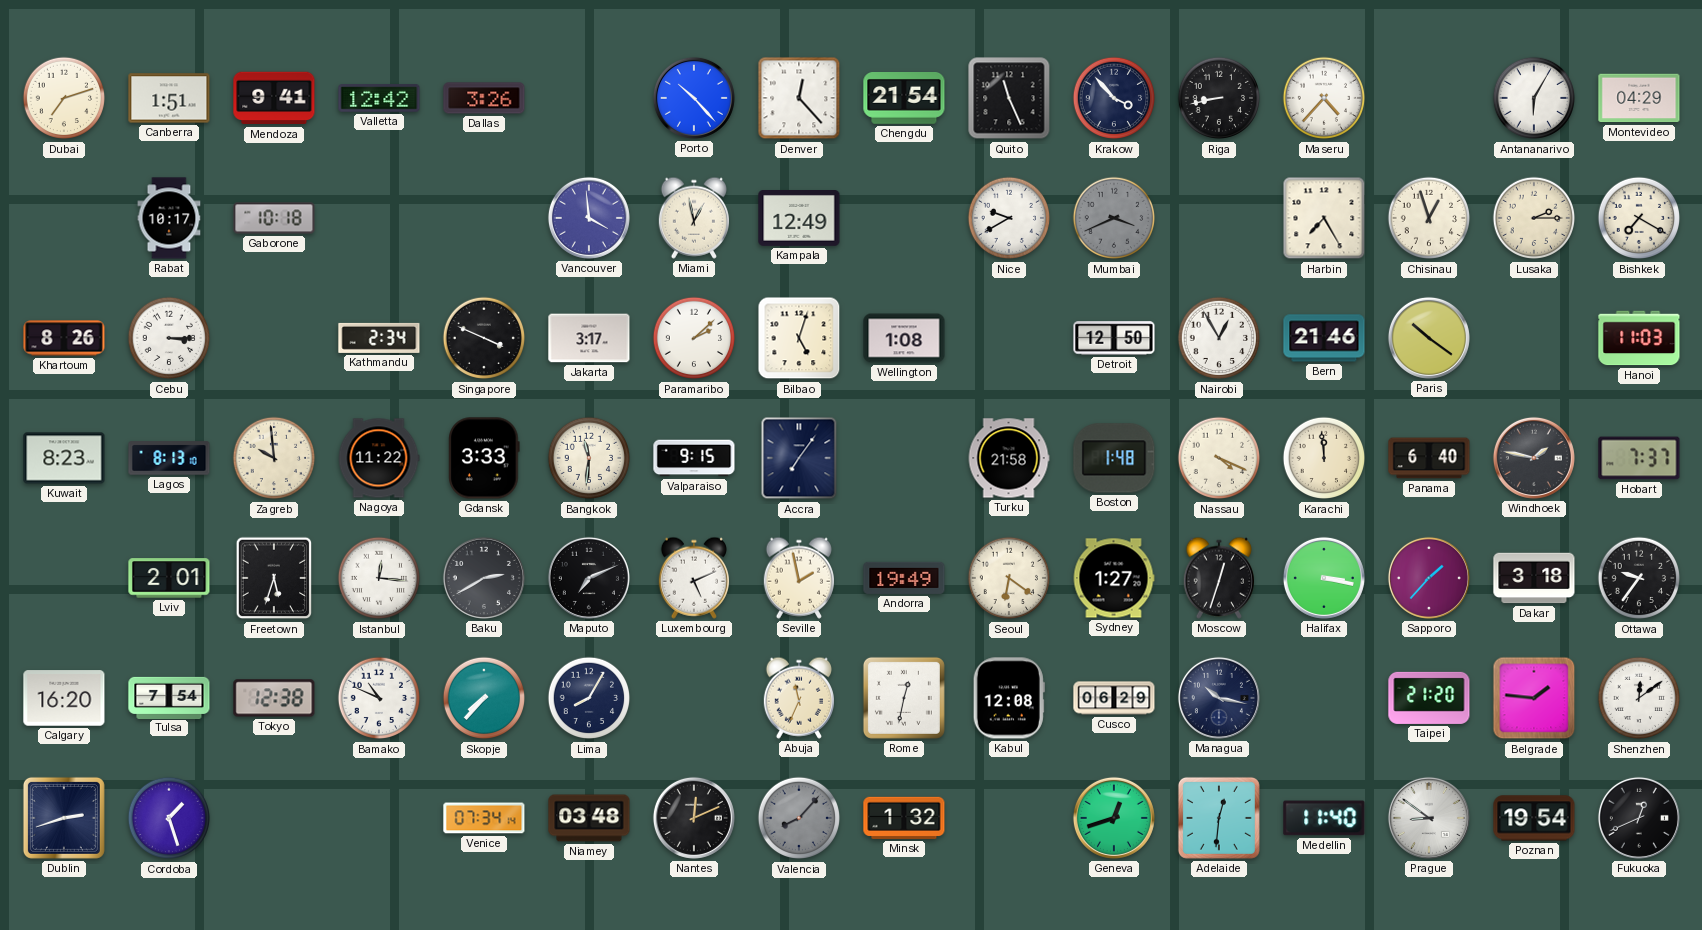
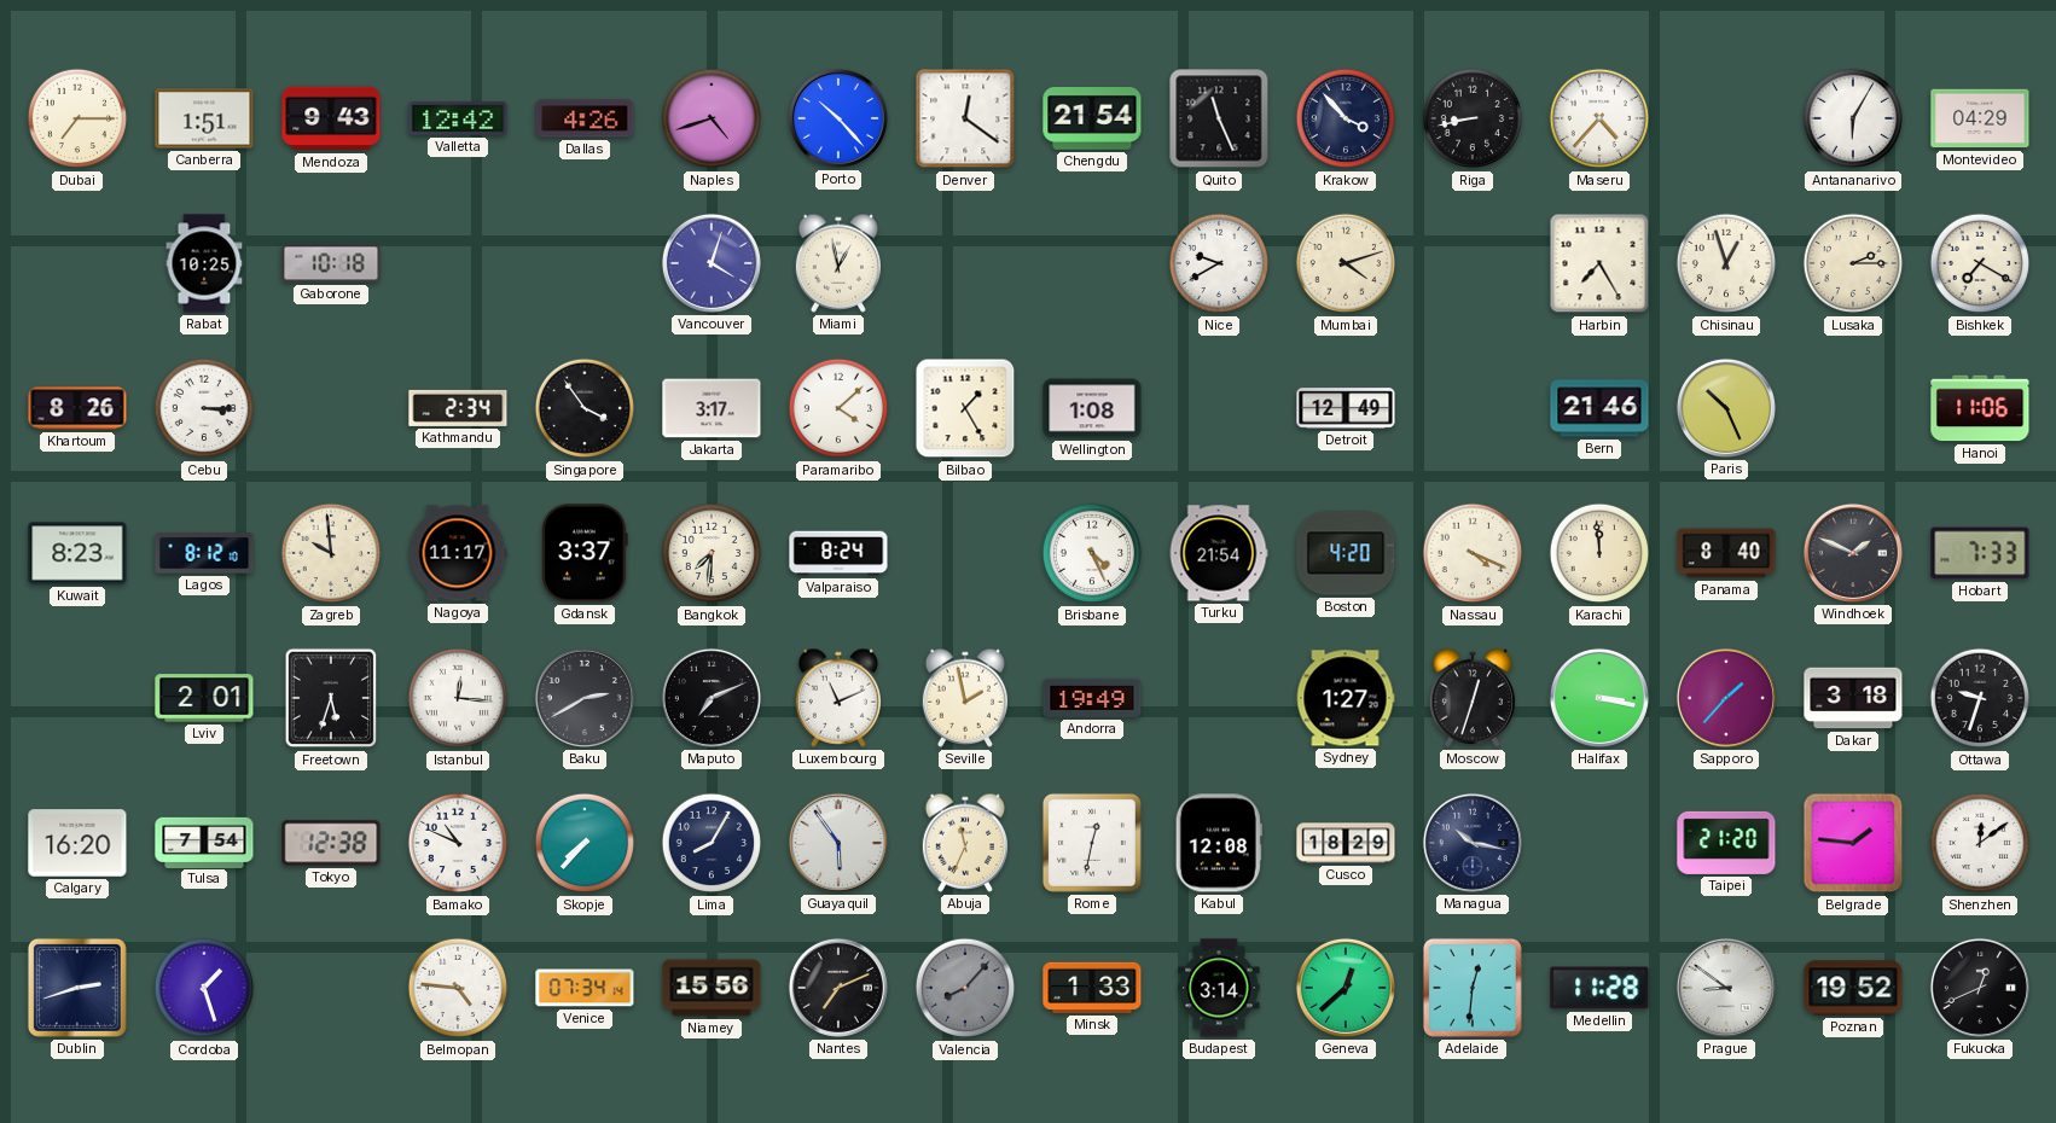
Dubai: 7:12 -> 7:15
Mendoza: 9:41 -> 9:43
Dallas: 3:26 -> 4:26
Naples: none -> 4:42
Denver: 12:23 -> 12:21
Rabat: 10:17 -> 10:25
Vancouver: 3:59 -> 4:03
Kampala: 12:49 -> none
Mumbai: 3:41 -> 4:12
Mumbai dial: grey -> cream
Singapore: 3:49 -> 3:54
Paramaribo: 2:08 -> 4:08
Bilbao: 5:03 -> 1:25
Detroit: 12:50 -> 12:49
Nairobi: 12:55 -> none
Paris: 10:21 -> 10:26
Hanoi: 11:03 -> 11:06
Lagos: 8:13 -> 8:12
Nagoya: 11:22 -> 11:17
Gdansk: 3:33 -> 3:37
Bangkok: 11:31 -> 7:31
Valparaiso: 9:15 -> 8:24
Accra: 7:06 -> none
Brisbane: none -> 4:26
Turku: 21:58 -> 21:54
Boston: 1:48 -> 4:20
Panama: 6:40 -> 8:40
Windhoek: 1:47 -> 1:49
Hobart: 7:37 -> 7:33
Luxembourg: 5:11 -> 11:11
Seoul: 6:21 -> none
Ottawa: 9:36 -> 9:33
Guayaquil: none -> 5:54
Cusco: 06:29 -> 18:29
Belmopan: none -> 4:46
Niamey: 03:48 -> 15:56
Nantes: 12:11 -> 7:11
Minsk: 1:32 -> 1:33
Budapest: none -> 3:14
Geneva: 12:42 -> 12:38
Medellin: 11:40 -> 11:28
Poznan: 19:54 -> 19:52
